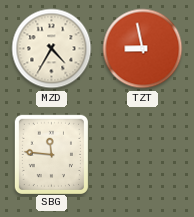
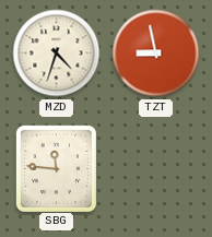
MZD: 4:35 -> 4:33
